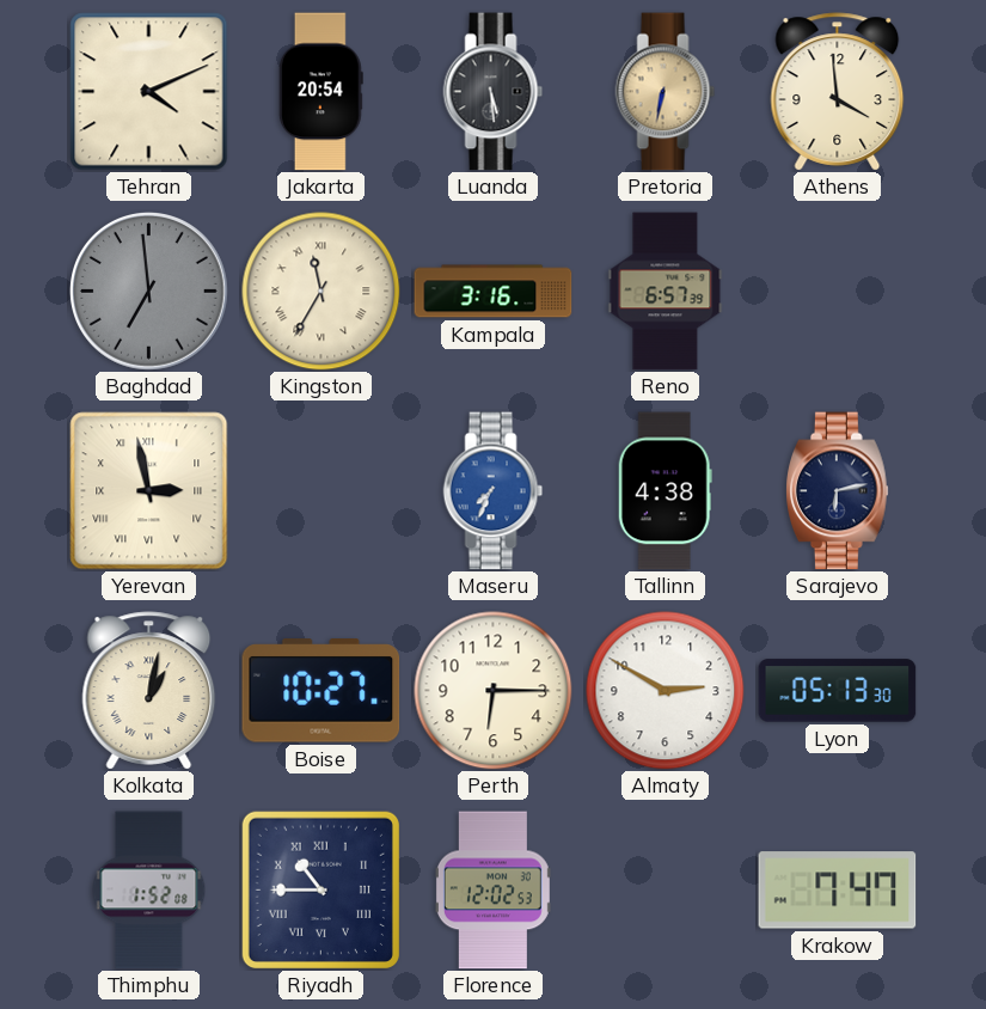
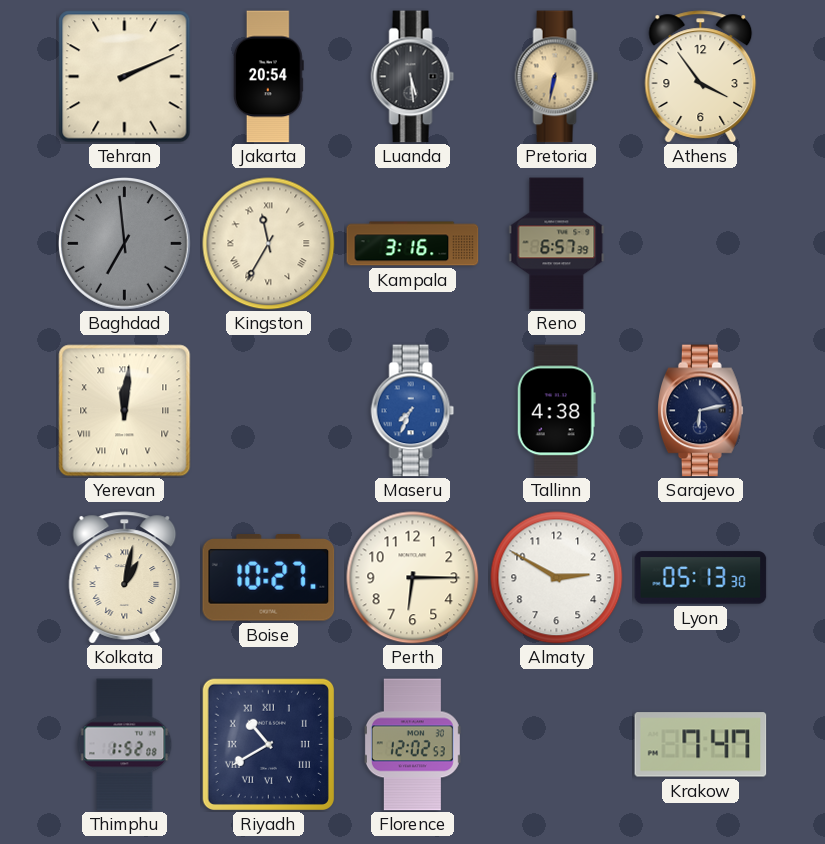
Tehran: 4:11 -> 2:11
Athens: 3:59 -> 3:54
Yerevan: 2:58 -> 12:01
Riyadh: 10:45 -> 10:40
